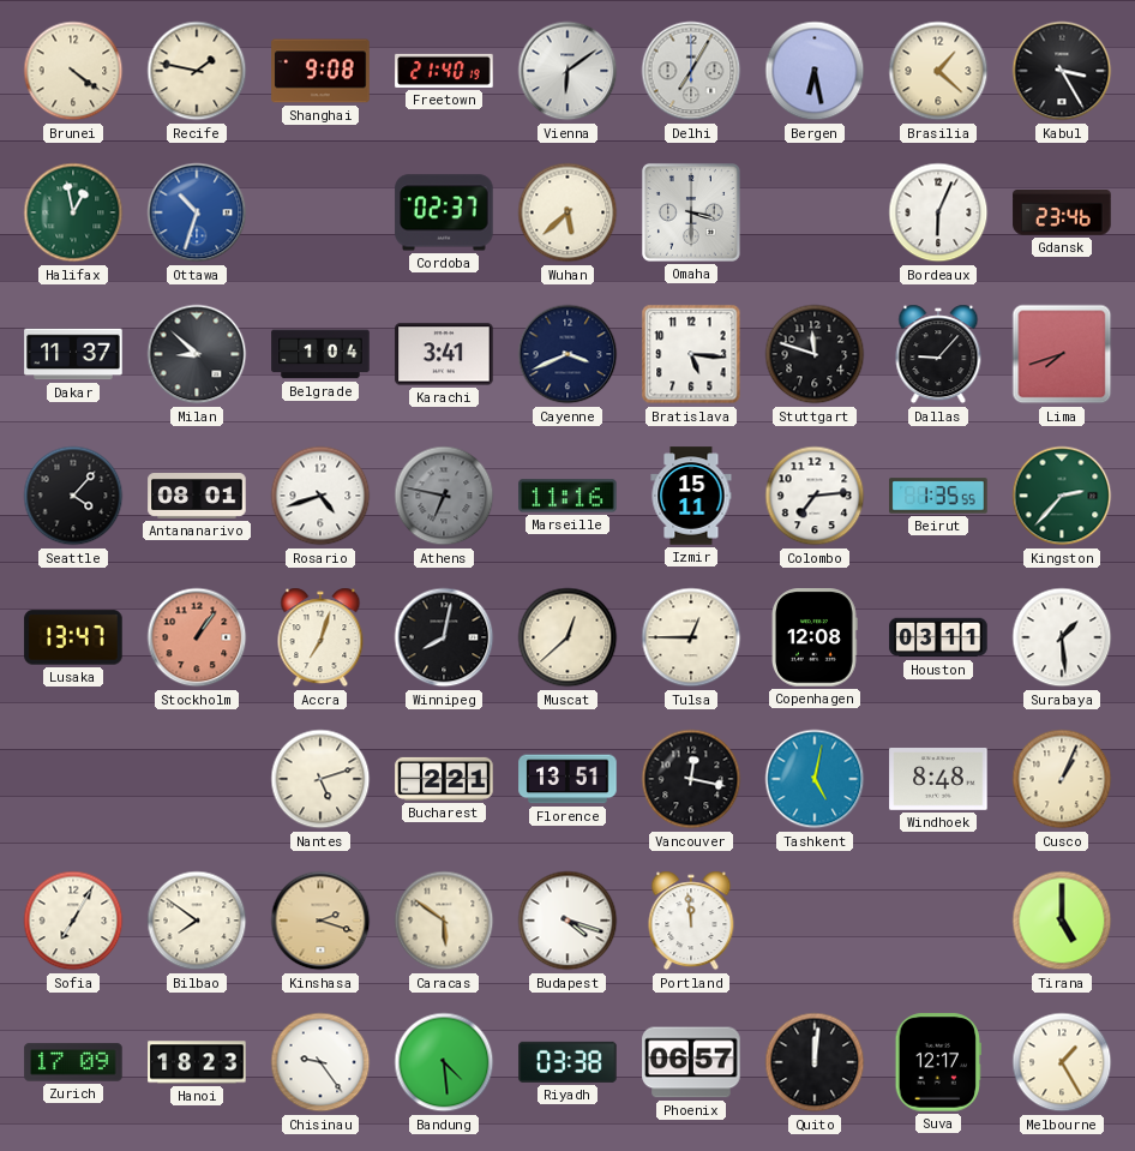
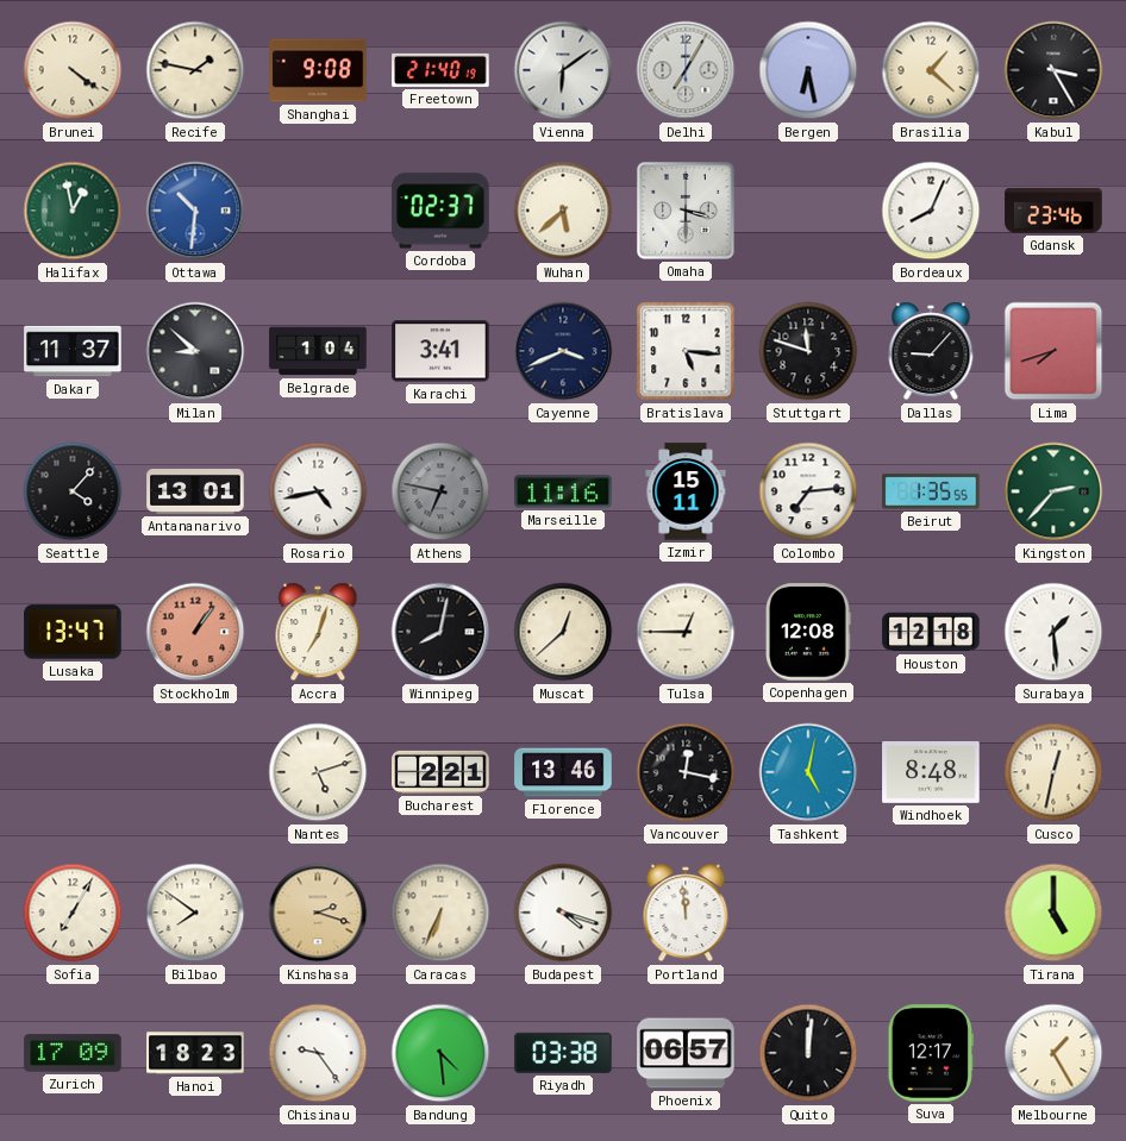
Ottawa: 10:33 -> 10:31
Bordeaux: 6:04 -> 8:04
Antananarivo: 08:01 -> 13:01
Rosario: 4:42 -> 4:43
Houston: 03:11 -> 12:18
Florence: 13:51 -> 13:46
Cusco: 1:04 -> 12:32
Caracas: 5:51 -> 6:34
